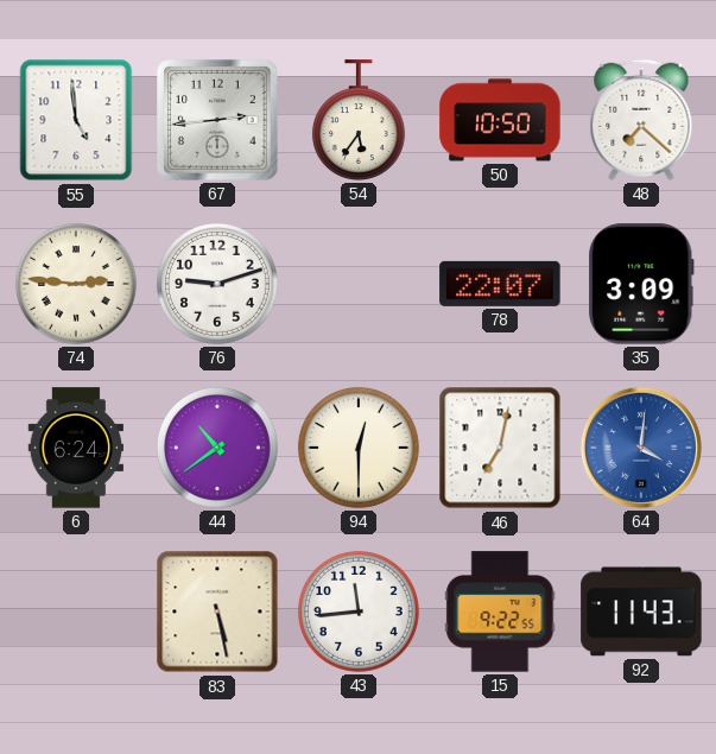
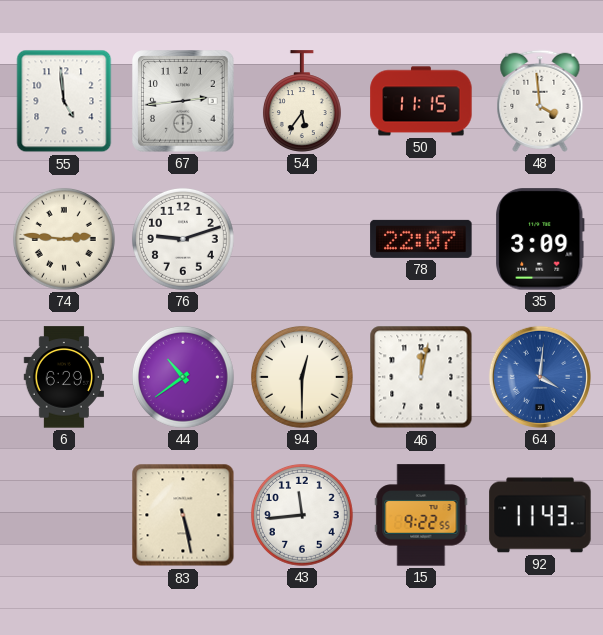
50: 10:50 -> 11:15
48: 7:22 -> 3:59
6: 6:24 -> 6:29
46: 7:02 -> 12:02
